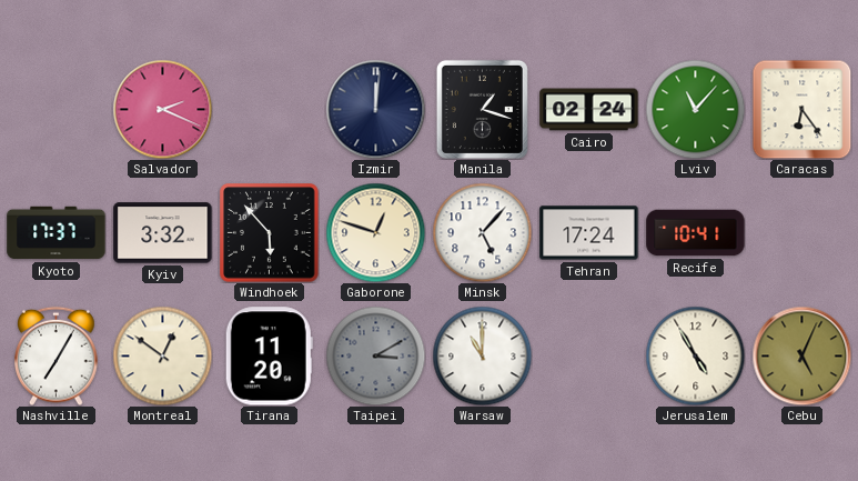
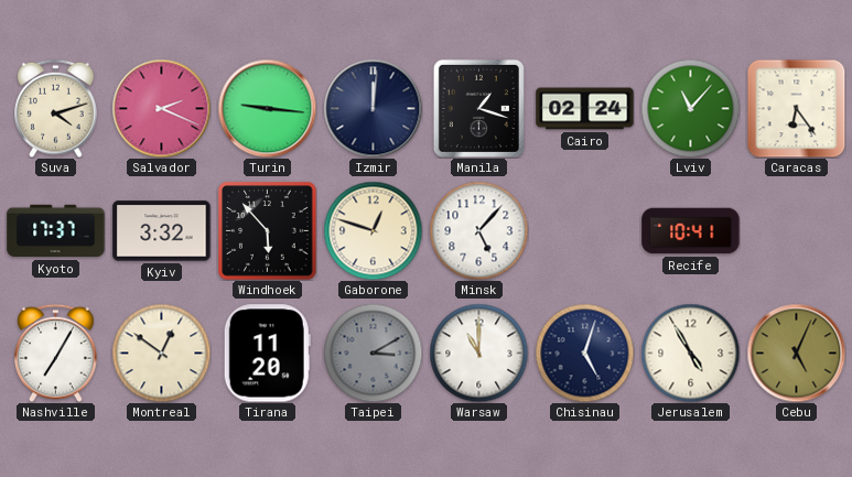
Suva: none -> 4:12
Turin: none -> 9:16
Tehran: 17:24 -> none
Chisinau: none -> 5:03
